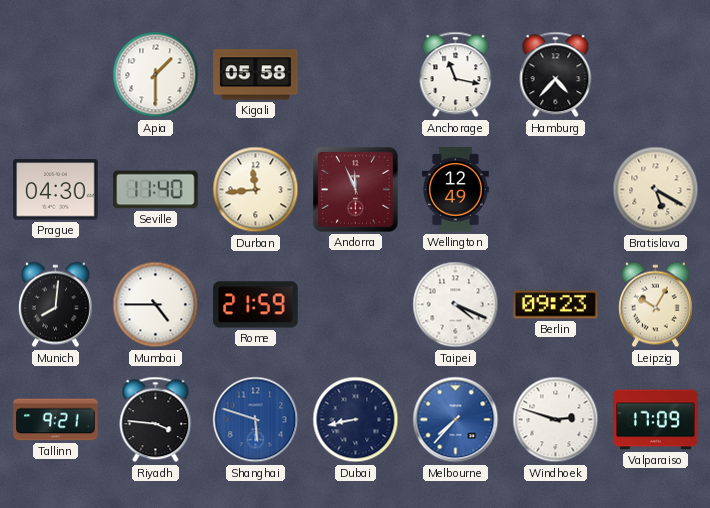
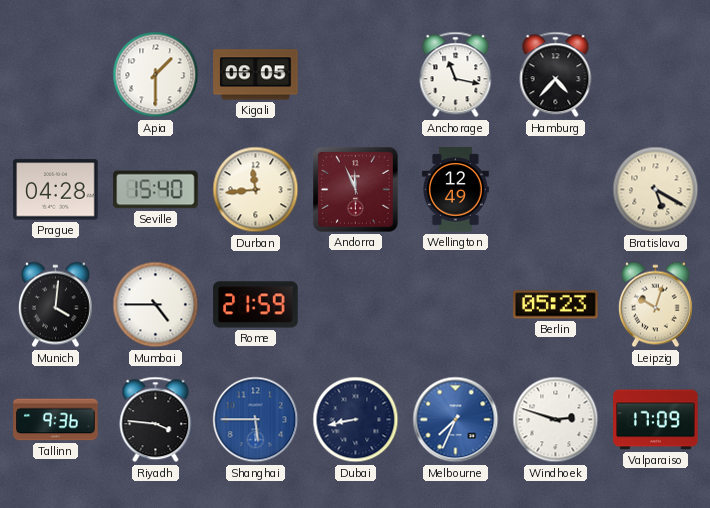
Kigali: 05:58 -> 06:05
Prague: 04:30 -> 04:28
Seville: 11:40 -> 15:40
Munich: 8:01 -> 4:01
Taipei: 4:19 -> none
Berlin: 09:23 -> 05:23
Leipzig: 10:05 -> 10:03
Tallinn: 9:21 -> 9:36
Shanghai: 5:48 -> 5:45
Melbourne: 7:37 -> 7:34
